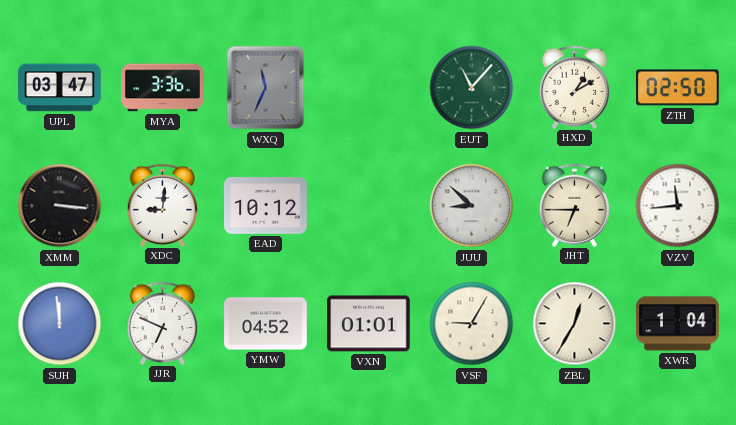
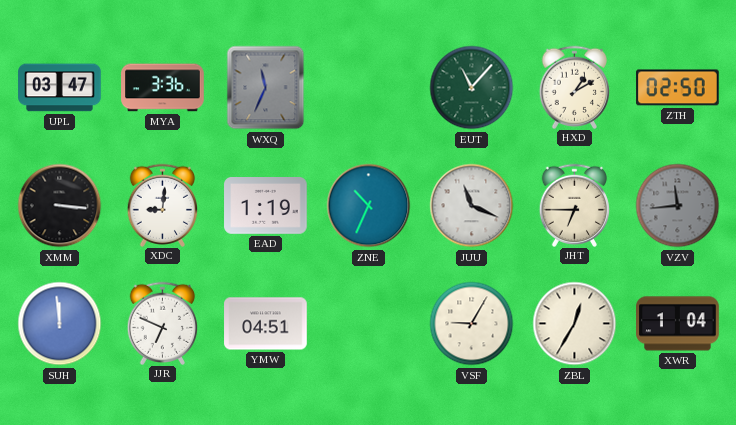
EAD: 10:12 -> 1:19
ZNE: none -> 10:34
JUU: 8:52 -> 11:19
VZV dial: white -> grey
YMW: 04:52 -> 04:51
VXN: 01:01 -> none
